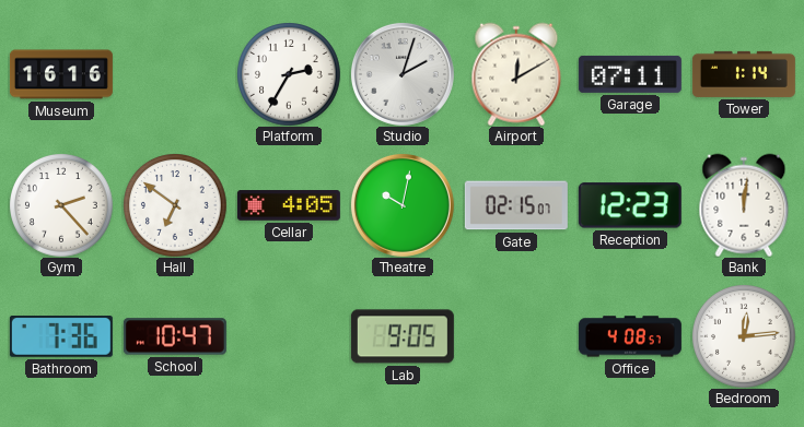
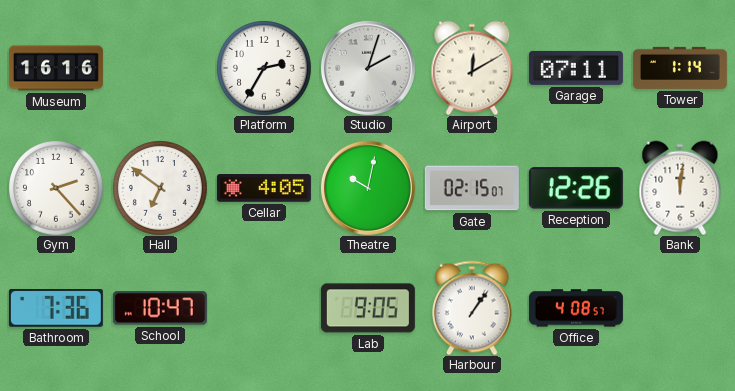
Reception: 12:23 -> 12:26
Harbour: none -> 1:06
Bedroom: 12:14 -> none
